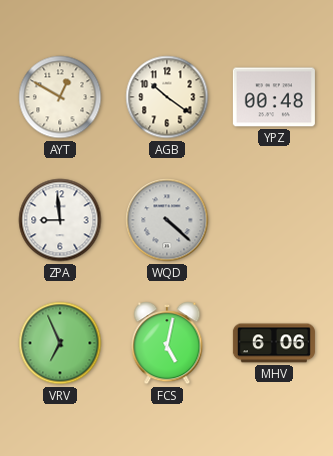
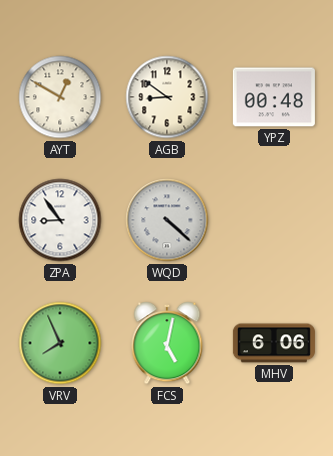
AGB: 10:21 -> 8:51
ZPA: 8:59 -> 8:54
VRV: 6:56 -> 7:56
